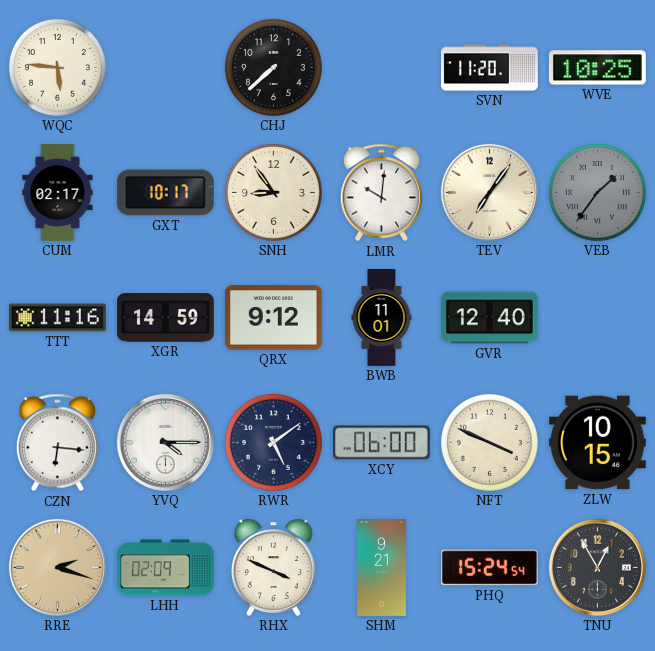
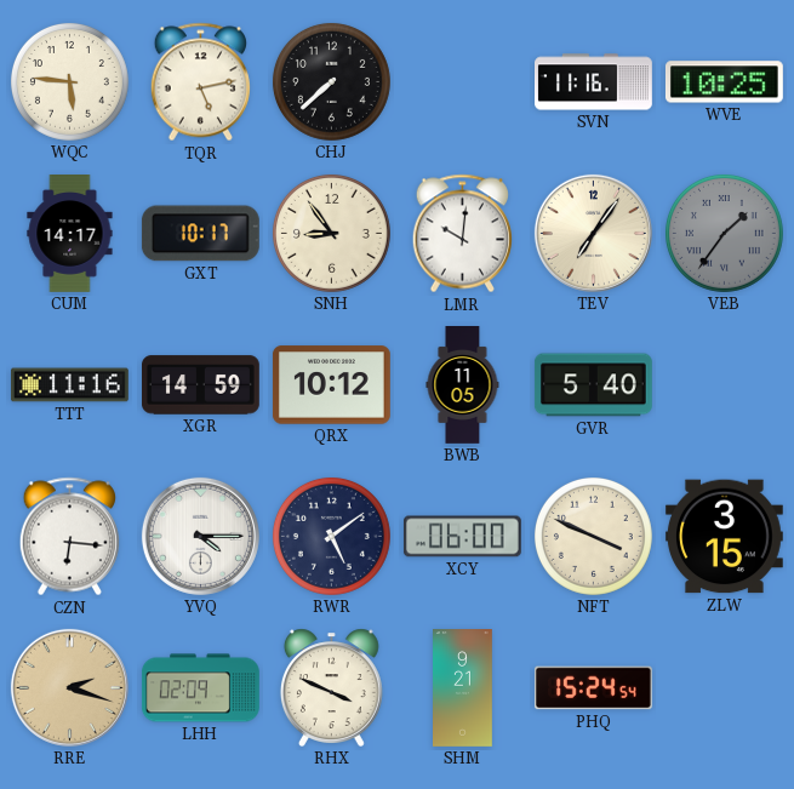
TQR: none -> 5:13
SVN: 11:20 -> 11:16
CUM: 02:17 -> 14:17
QRX: 9:12 -> 10:12
BWB: 11:01 -> 11:05
GVR: 12:40 -> 5:40
ZLW: 10:15 -> 3:15
TNU: 12:55 -> none
